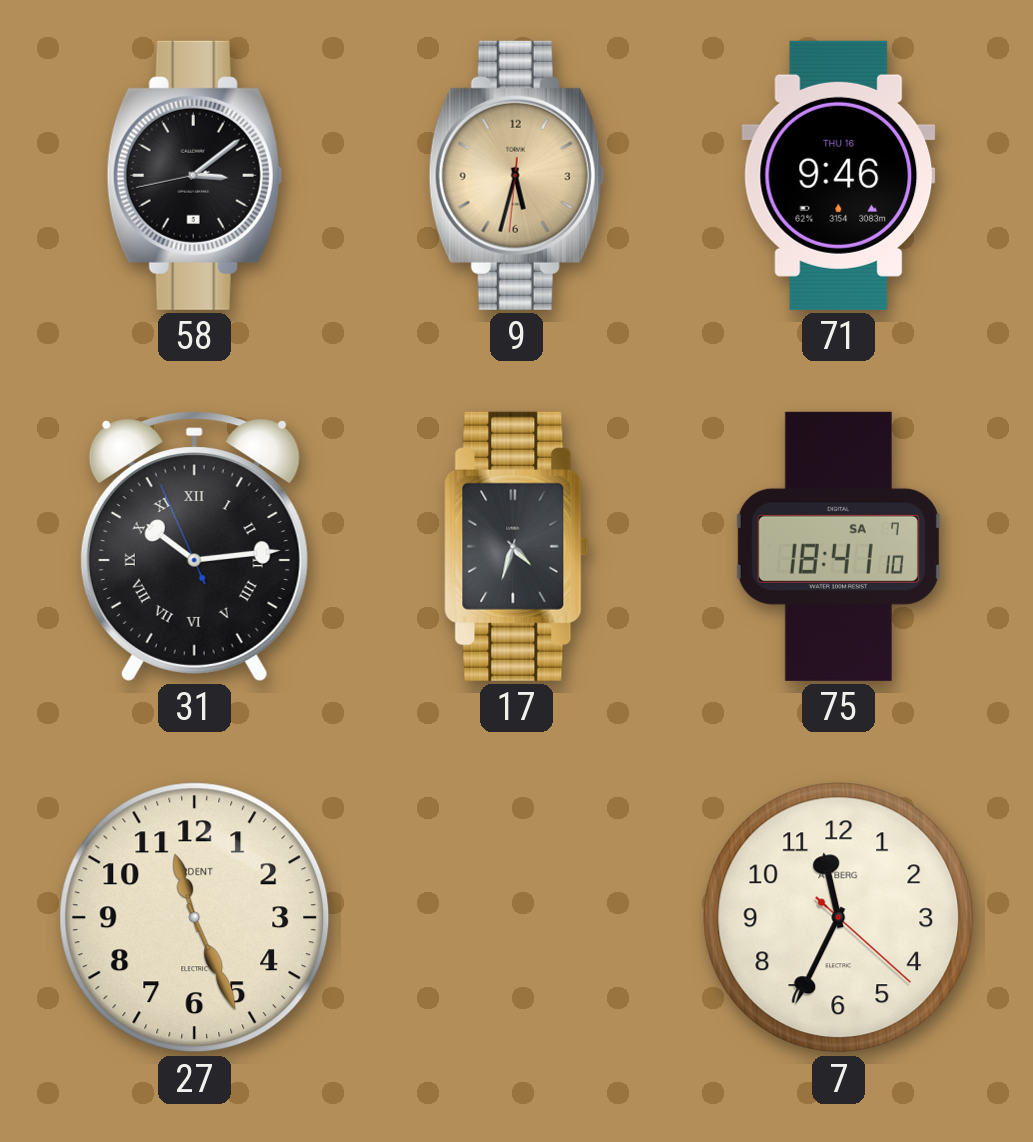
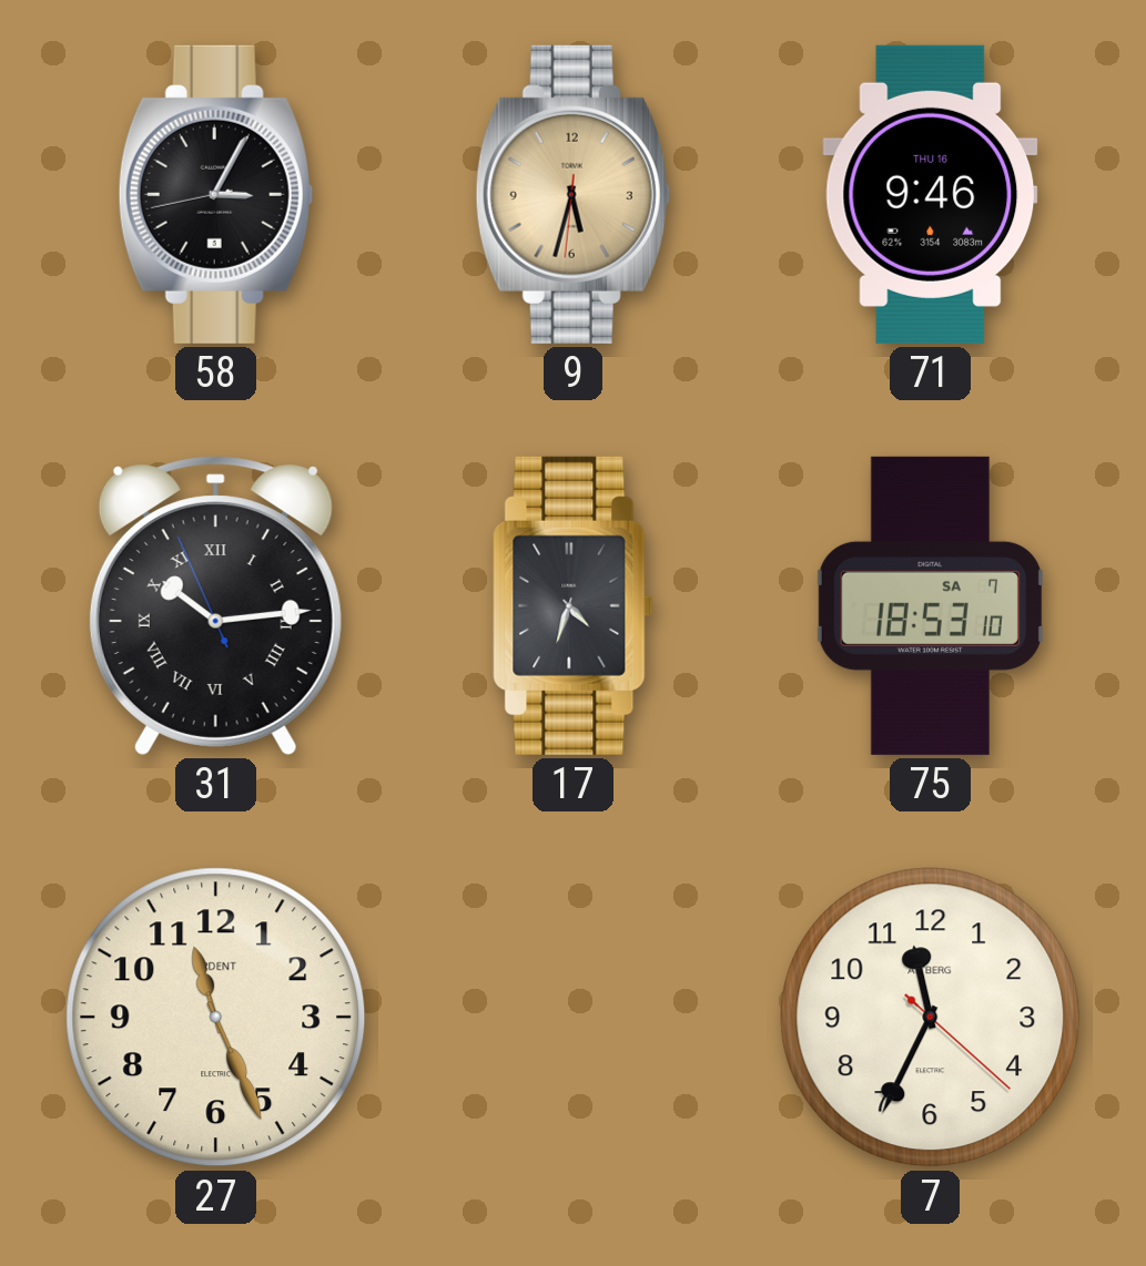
58: 3:08 -> 3:04
75: 18:41 -> 18:53
